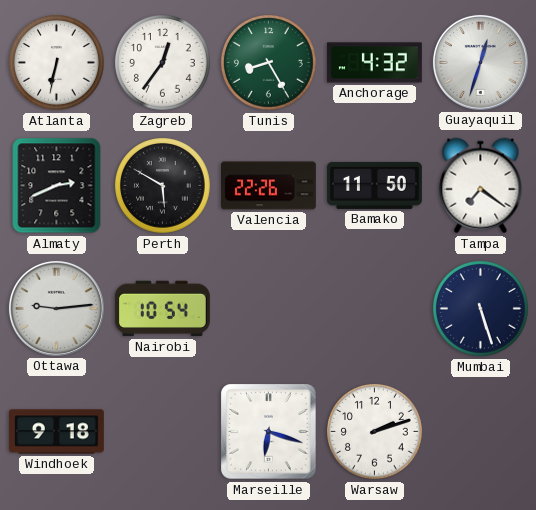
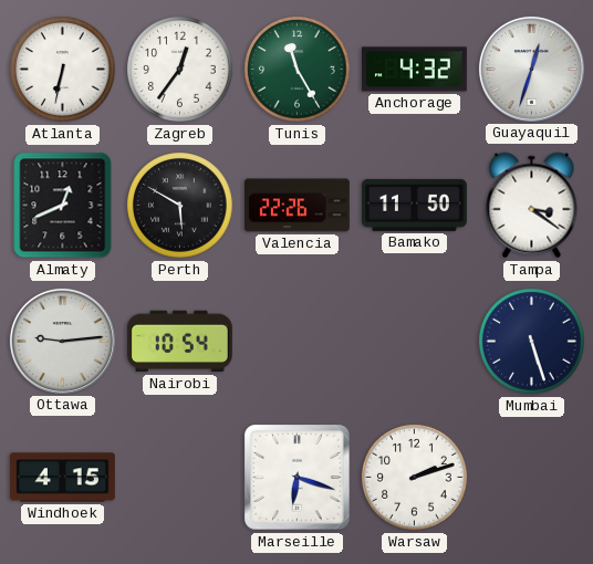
Tunis: 8:25 -> 11:25
Almaty: 2:41 -> 12:41
Tampa: 7:21 -> 3:21
Windhoek: 9:18 -> 4:15
